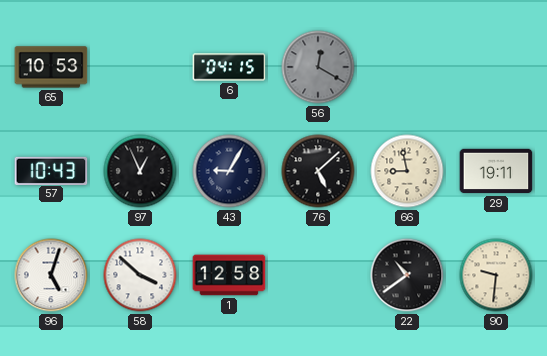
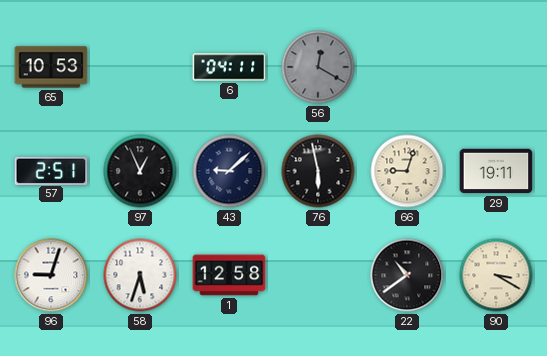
6: 04:15 -> 04:11
57: 10:43 -> 2:51
43: 9:05 -> 9:08
76: 5:08 -> 5:58
66: 8:58 -> 9:03
96: 5:03 -> 9:03
58: 3:52 -> 5:33
90: 9:31 -> 3:20
